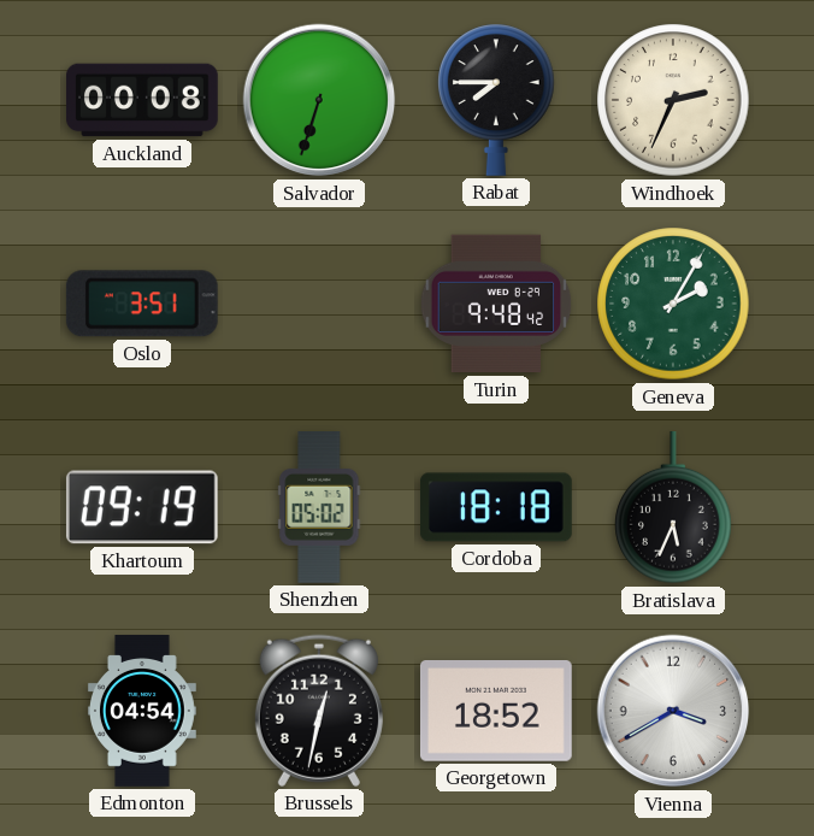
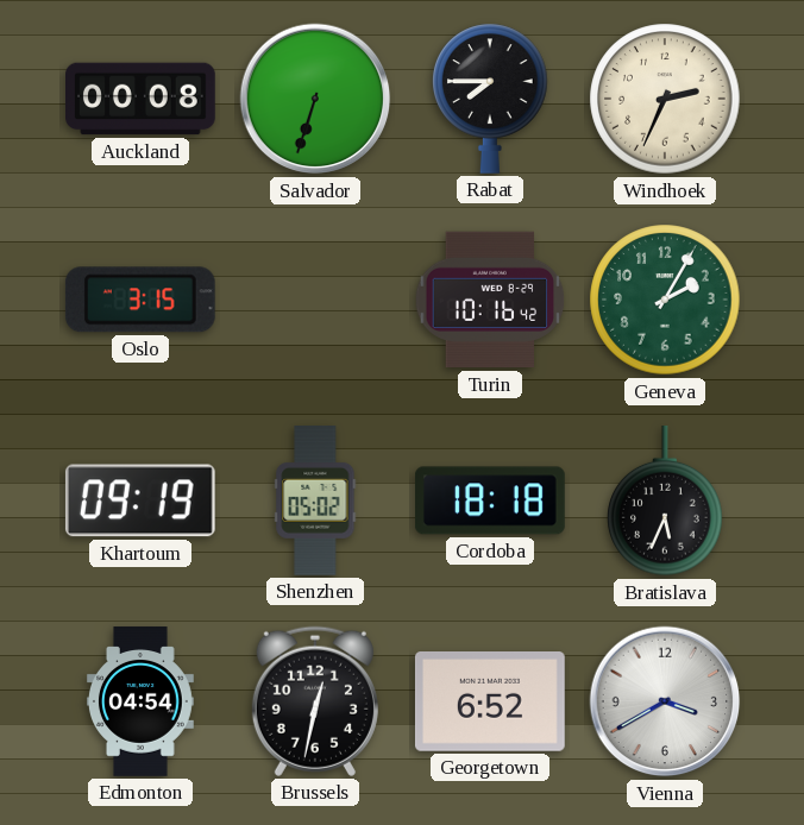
Oslo: 3:51 -> 3:15
Turin: 9:48 -> 10:16
Georgetown: 18:52 -> 6:52
